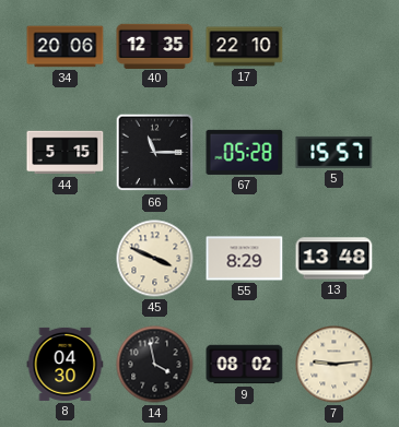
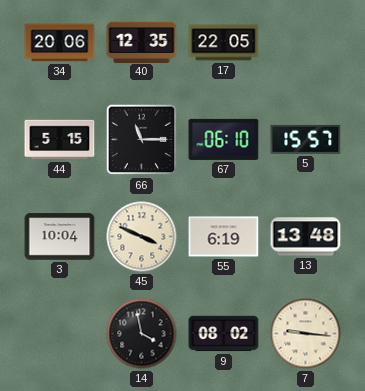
17: 22:10 -> 22:05
67: 05:28 -> 06:10
3: none -> 10:04
55: 8:29 -> 6:19
8: 04:30 -> none
7: 9:14 -> 9:16
